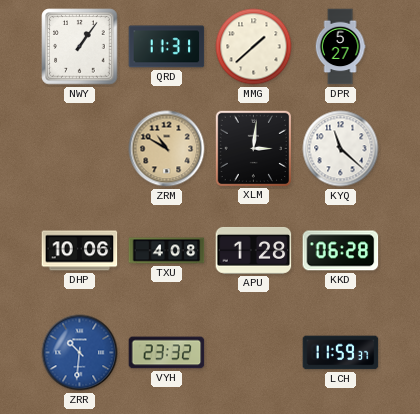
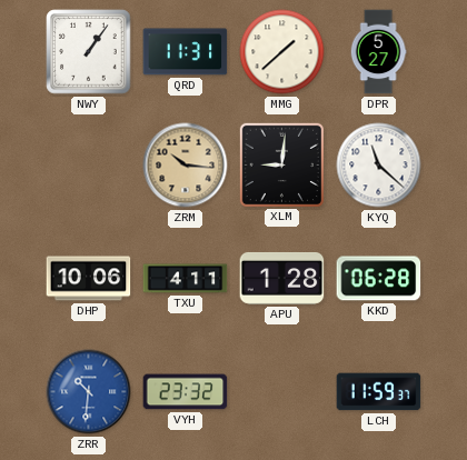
ZRM: 10:50 -> 10:16
XLM: 3:01 -> 9:01
TXU: 4:08 -> 4:11
